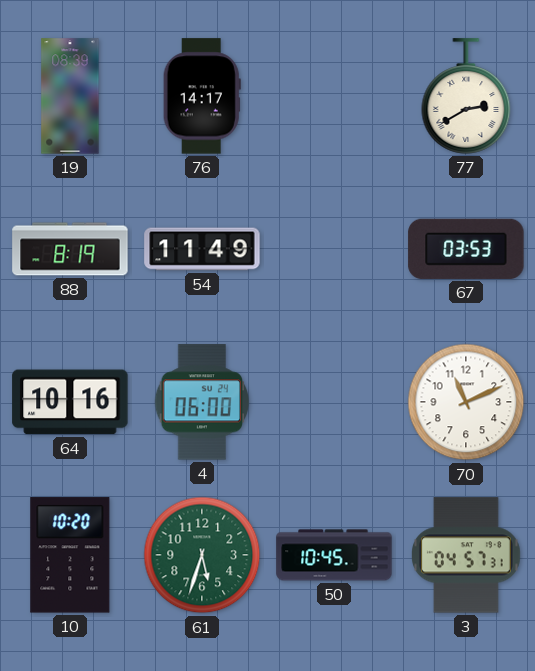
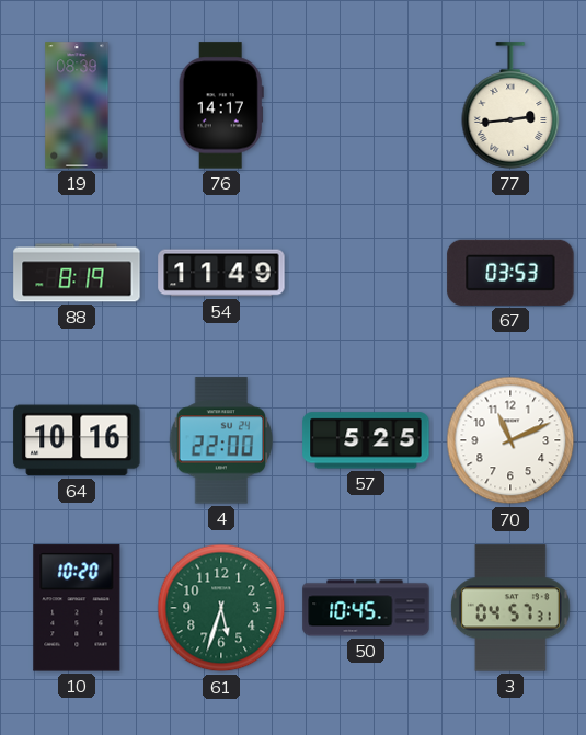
77: 2:40 -> 2:44
4: 06:00 -> 22:00
57: none -> 5:25
